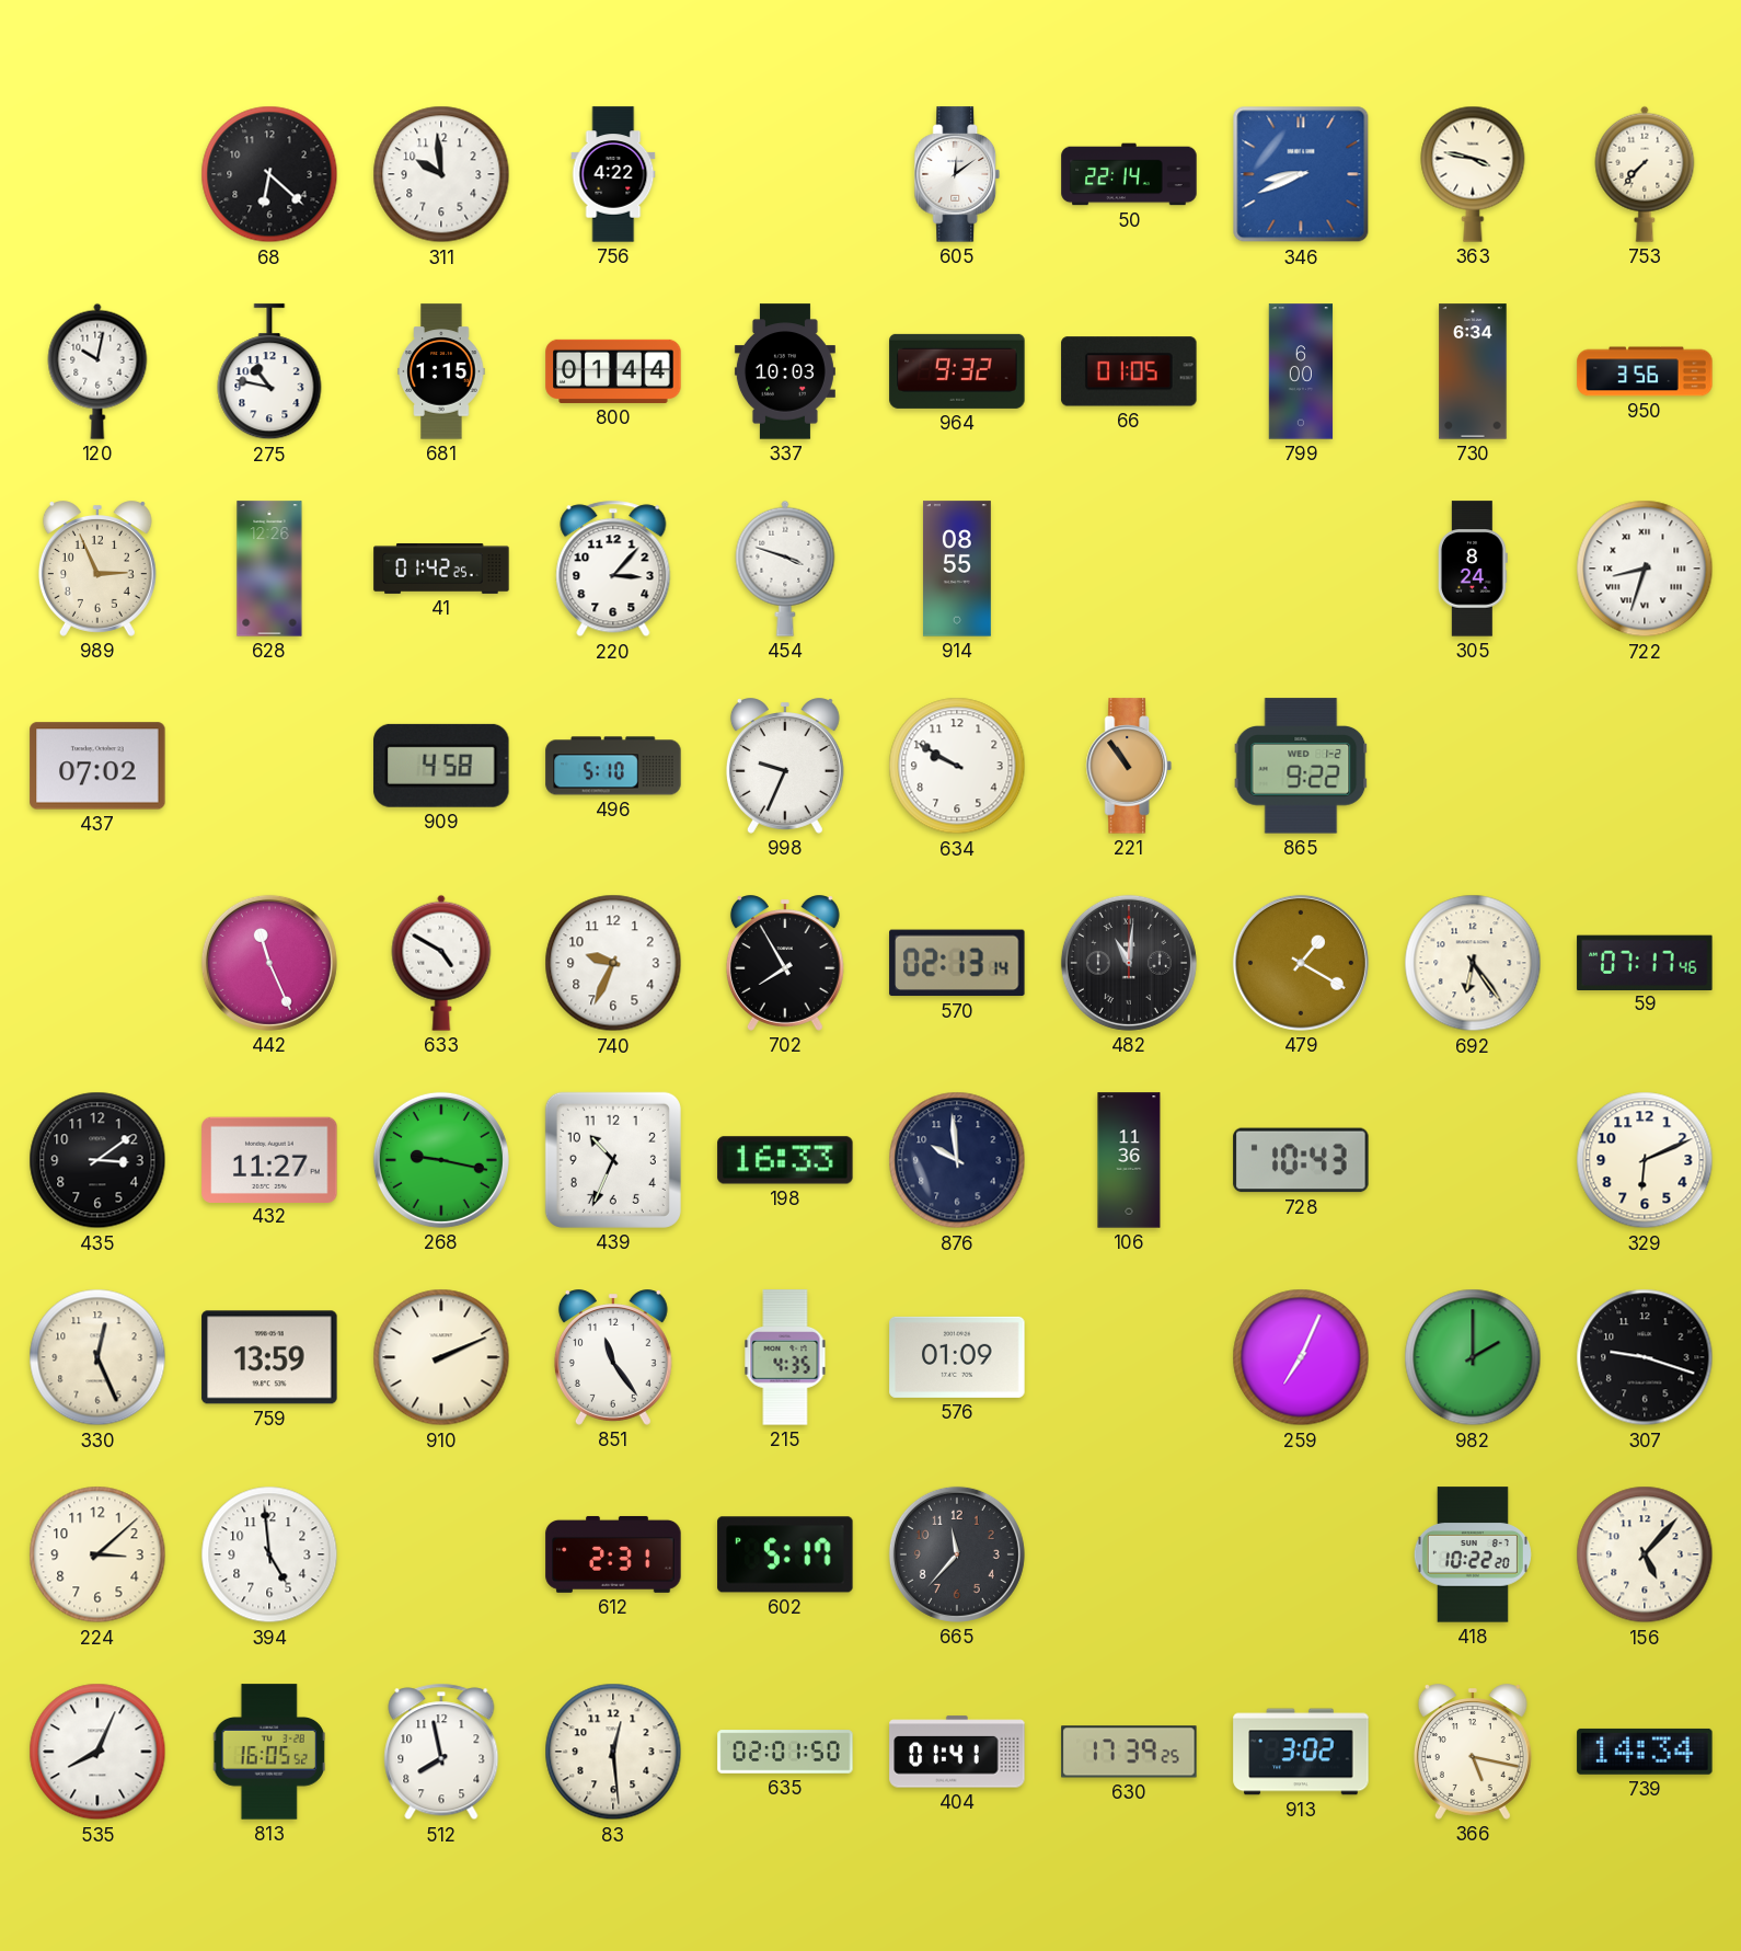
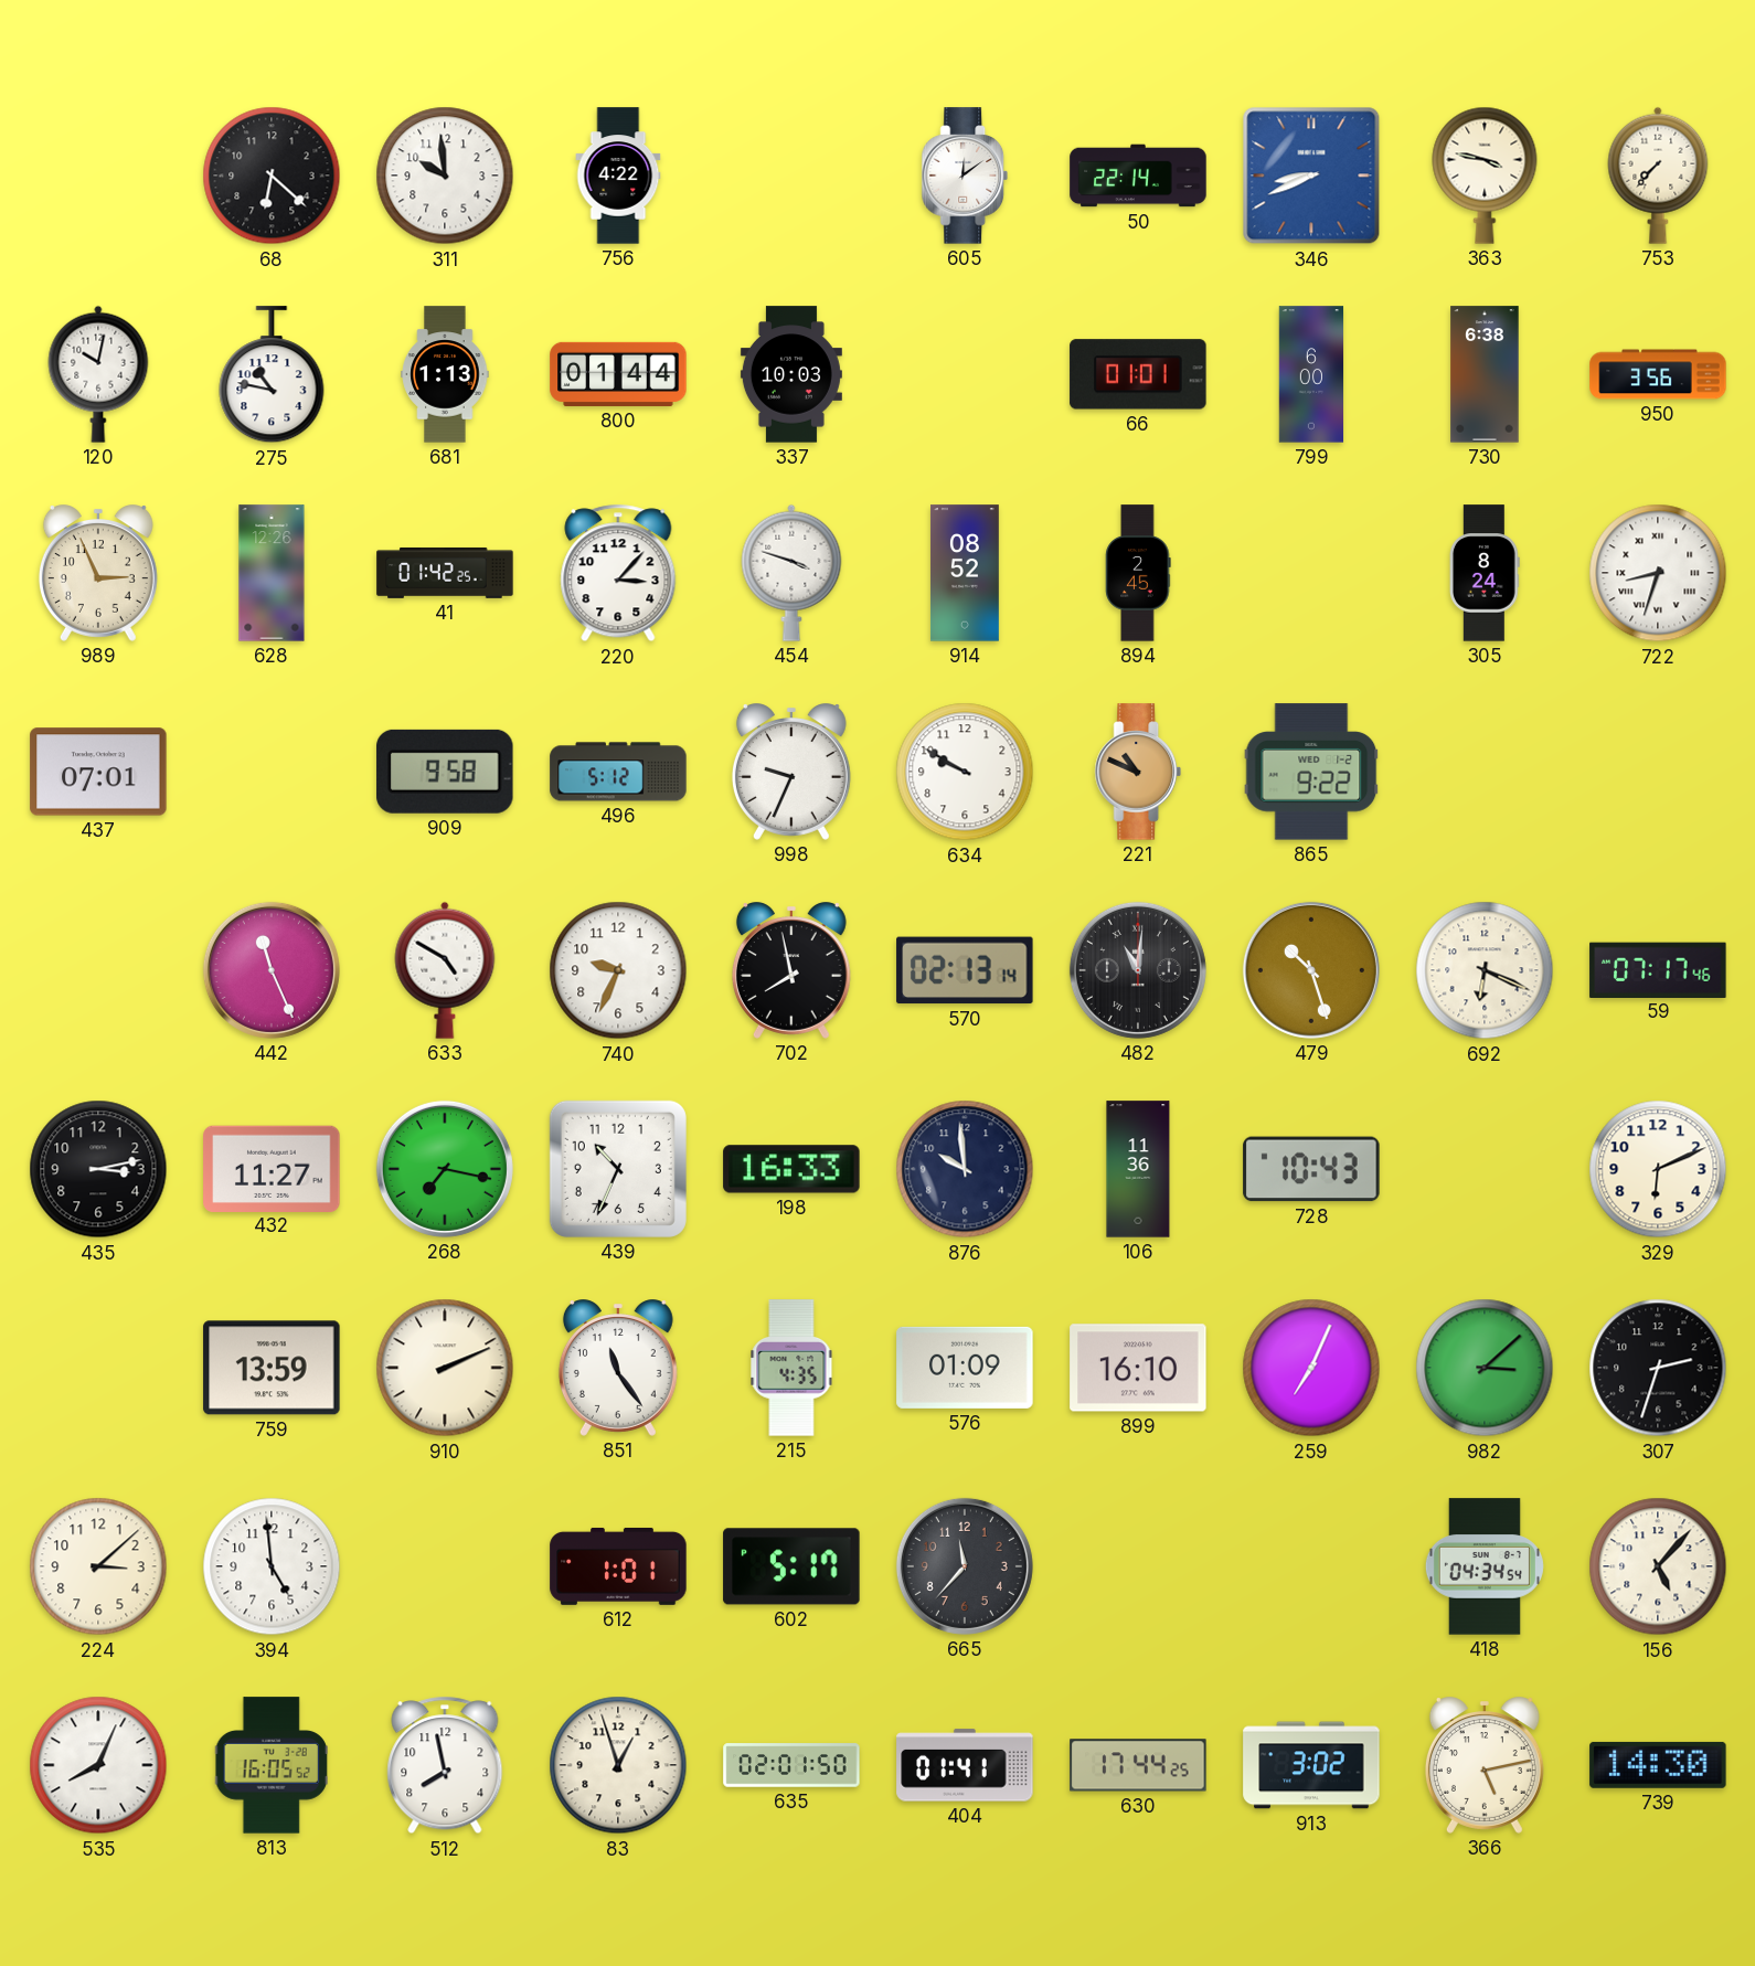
681: 1:15 -> 1:13
964: 9:32 -> none
66: 01:05 -> 01:01
730: 6:34 -> 6:38
914: 08:55 -> 08:52
894: none -> 2:45
437: 07:02 -> 07:01
909: 4:58 -> 9:58
496: 5:10 -> 5:12
221: 10:54 -> 10:49
702: 7:55 -> 7:58
479: 1:20 -> 10:27
692: 6:24 -> 6:19
435: 3:09 -> 3:13
268: 9:17 -> 7:17
330: 12:26 -> none
899: none -> 16:10
982: 2:00 -> 3:08
307: 9:18 -> 2:33
612: 2:31 -> 1:01
418: 10:22 -> 04:34
83: 12:29 -> 12:57
630: 17:39 -> 17:44
366: 5:17 -> 5:13
739: 14:34 -> 14:30
